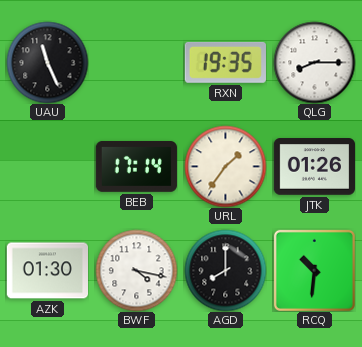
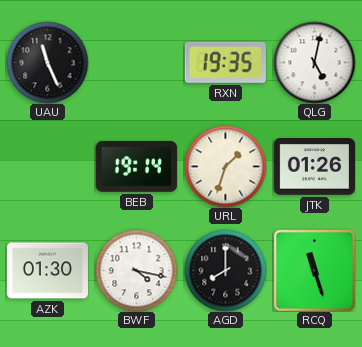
QLG: 8:15 -> 5:02
BEB: 17:14 -> 19:14
URL: 1:36 -> 1:33
RCQ: 10:31 -> 11:27
